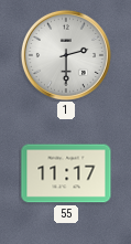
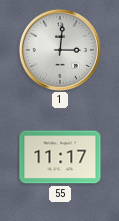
1: 2:30 -> 3:01
